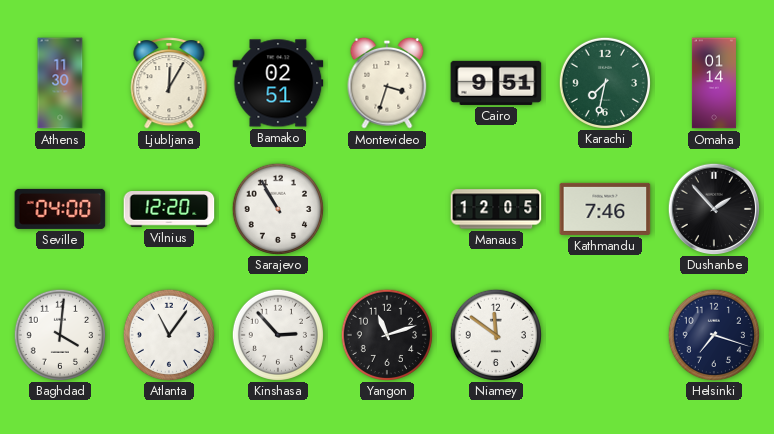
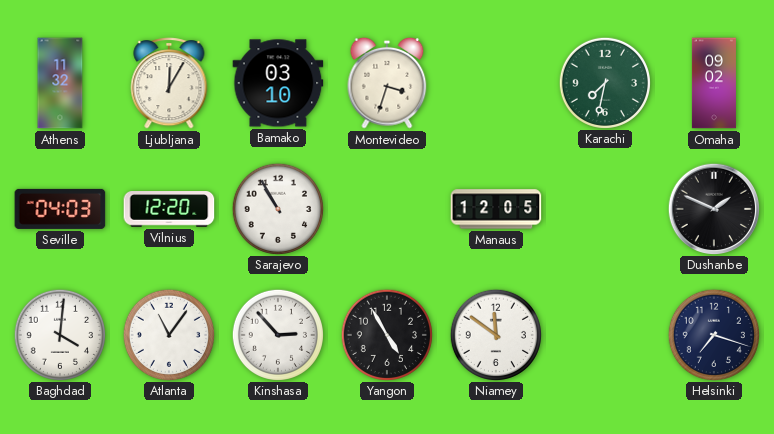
Athens: 11:30 -> 11:32
Bamako: 02:51 -> 03:10
Cairo: 9:51 -> none
Omaha: 01:14 -> 09:02
Seville: 04:00 -> 04:03
Kathmandu: 7:46 -> none
Dushanbe: 1:53 -> 1:49
Yangon: 11:12 -> 4:55
